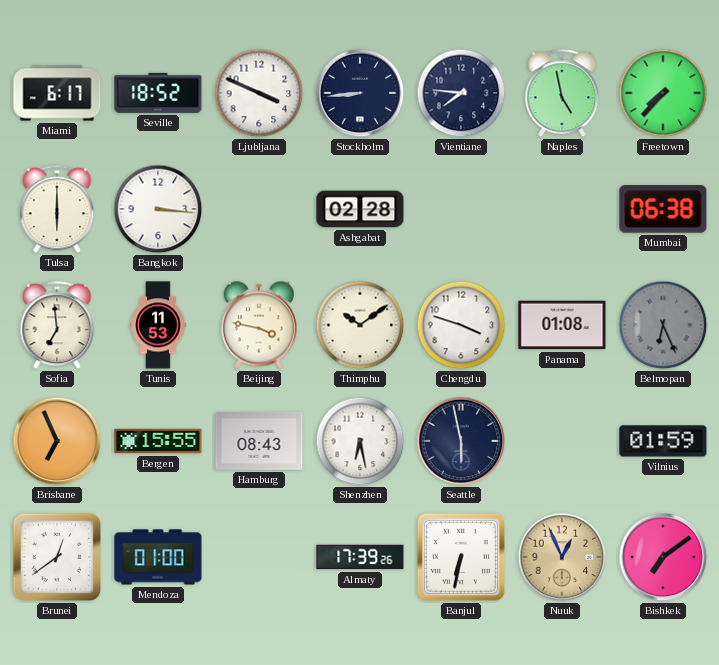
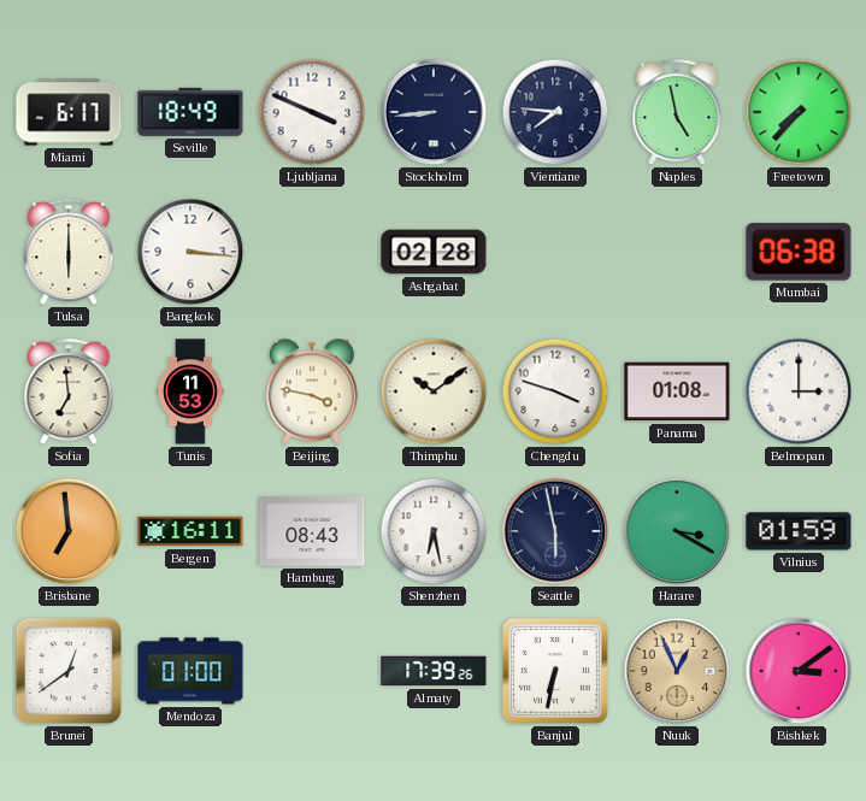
Seville: 18:52 -> 18:49
Belmopan: 6:26 -> 3:00
Belmopan dial: grey -> white
Brisbane: 6:56 -> 6:59
Bergen: 15:55 -> 16:11
Harare: none -> 3:20
Bishkek: 7:09 -> 3:09
